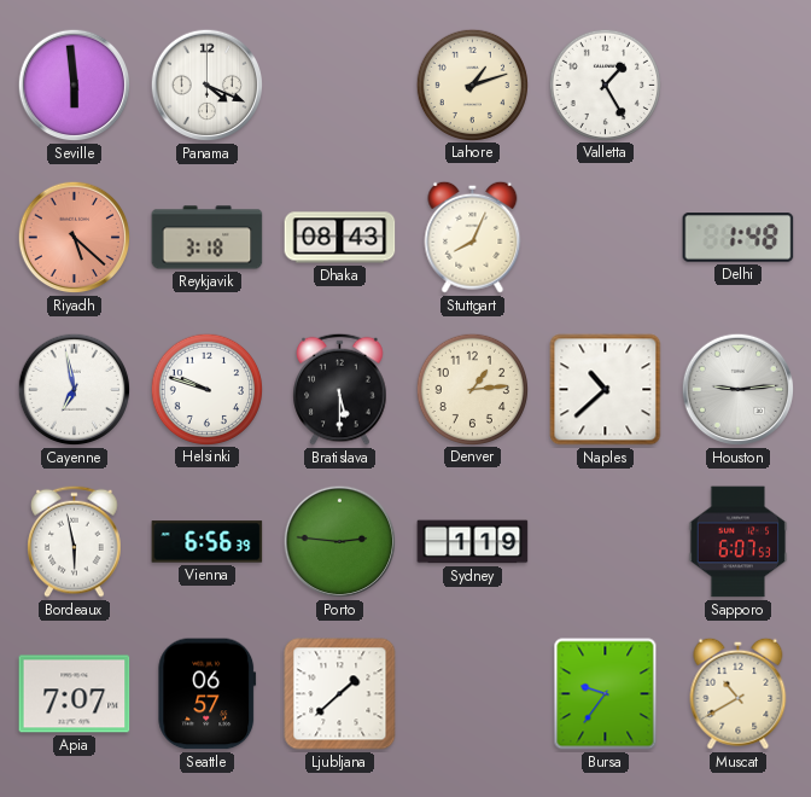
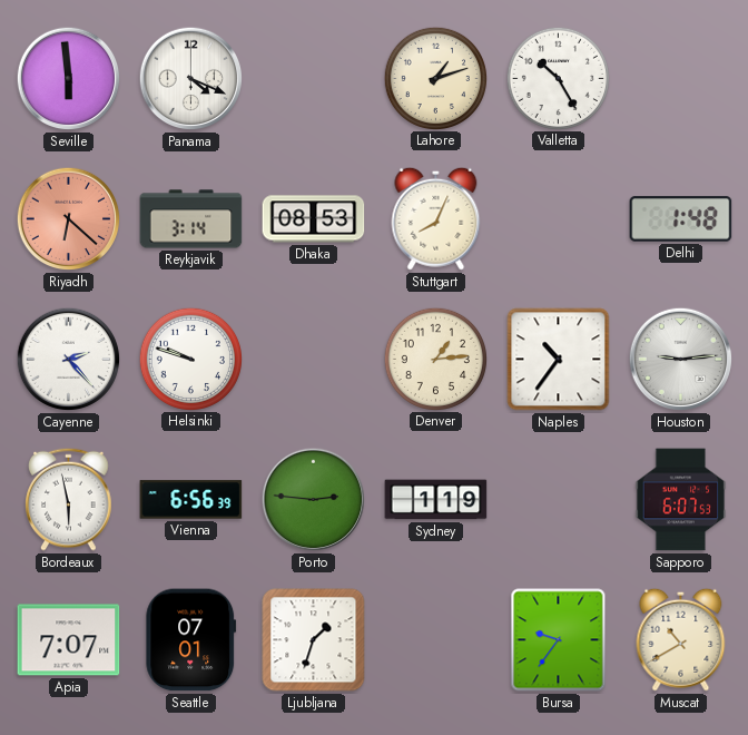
Valletta: 1:25 -> 10:25
Riyadh: 5:22 -> 6:22
Reykjavik: 3:18 -> 3:14
Dhaka: 08:43 -> 08:53
Cayenne: 6:58 -> 2:23
Bratislava: 5:30 -> none
Naples: 10:38 -> 10:36
Seattle: 06:57 -> 07:01
Ljubljana: 1:38 -> 1:33
